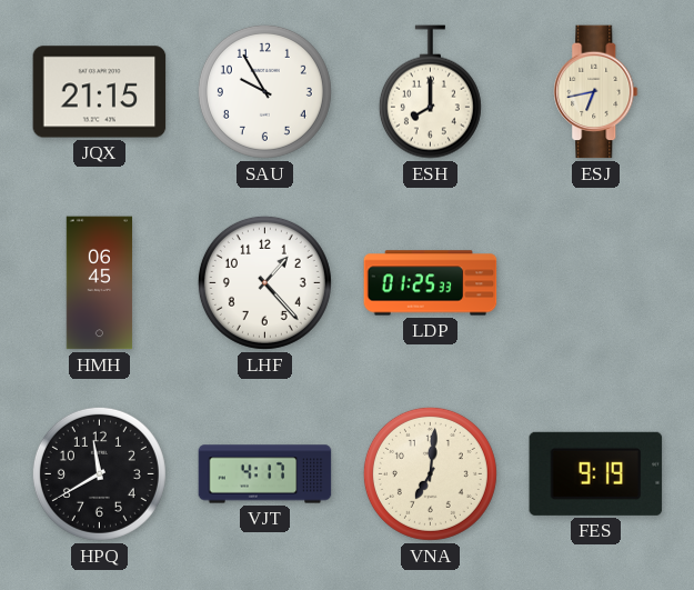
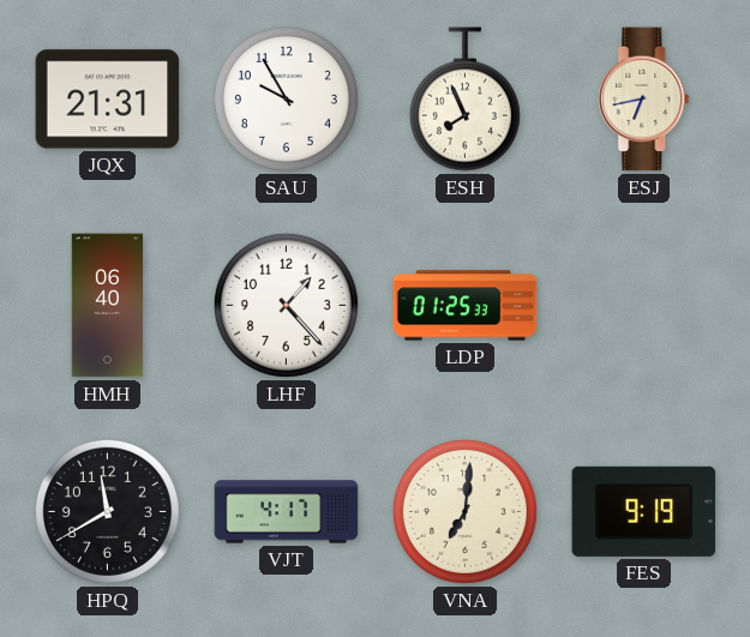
JQX: 21:15 -> 21:31
ESH: 8:00 -> 7:56
HMH: 06:45 -> 06:40
